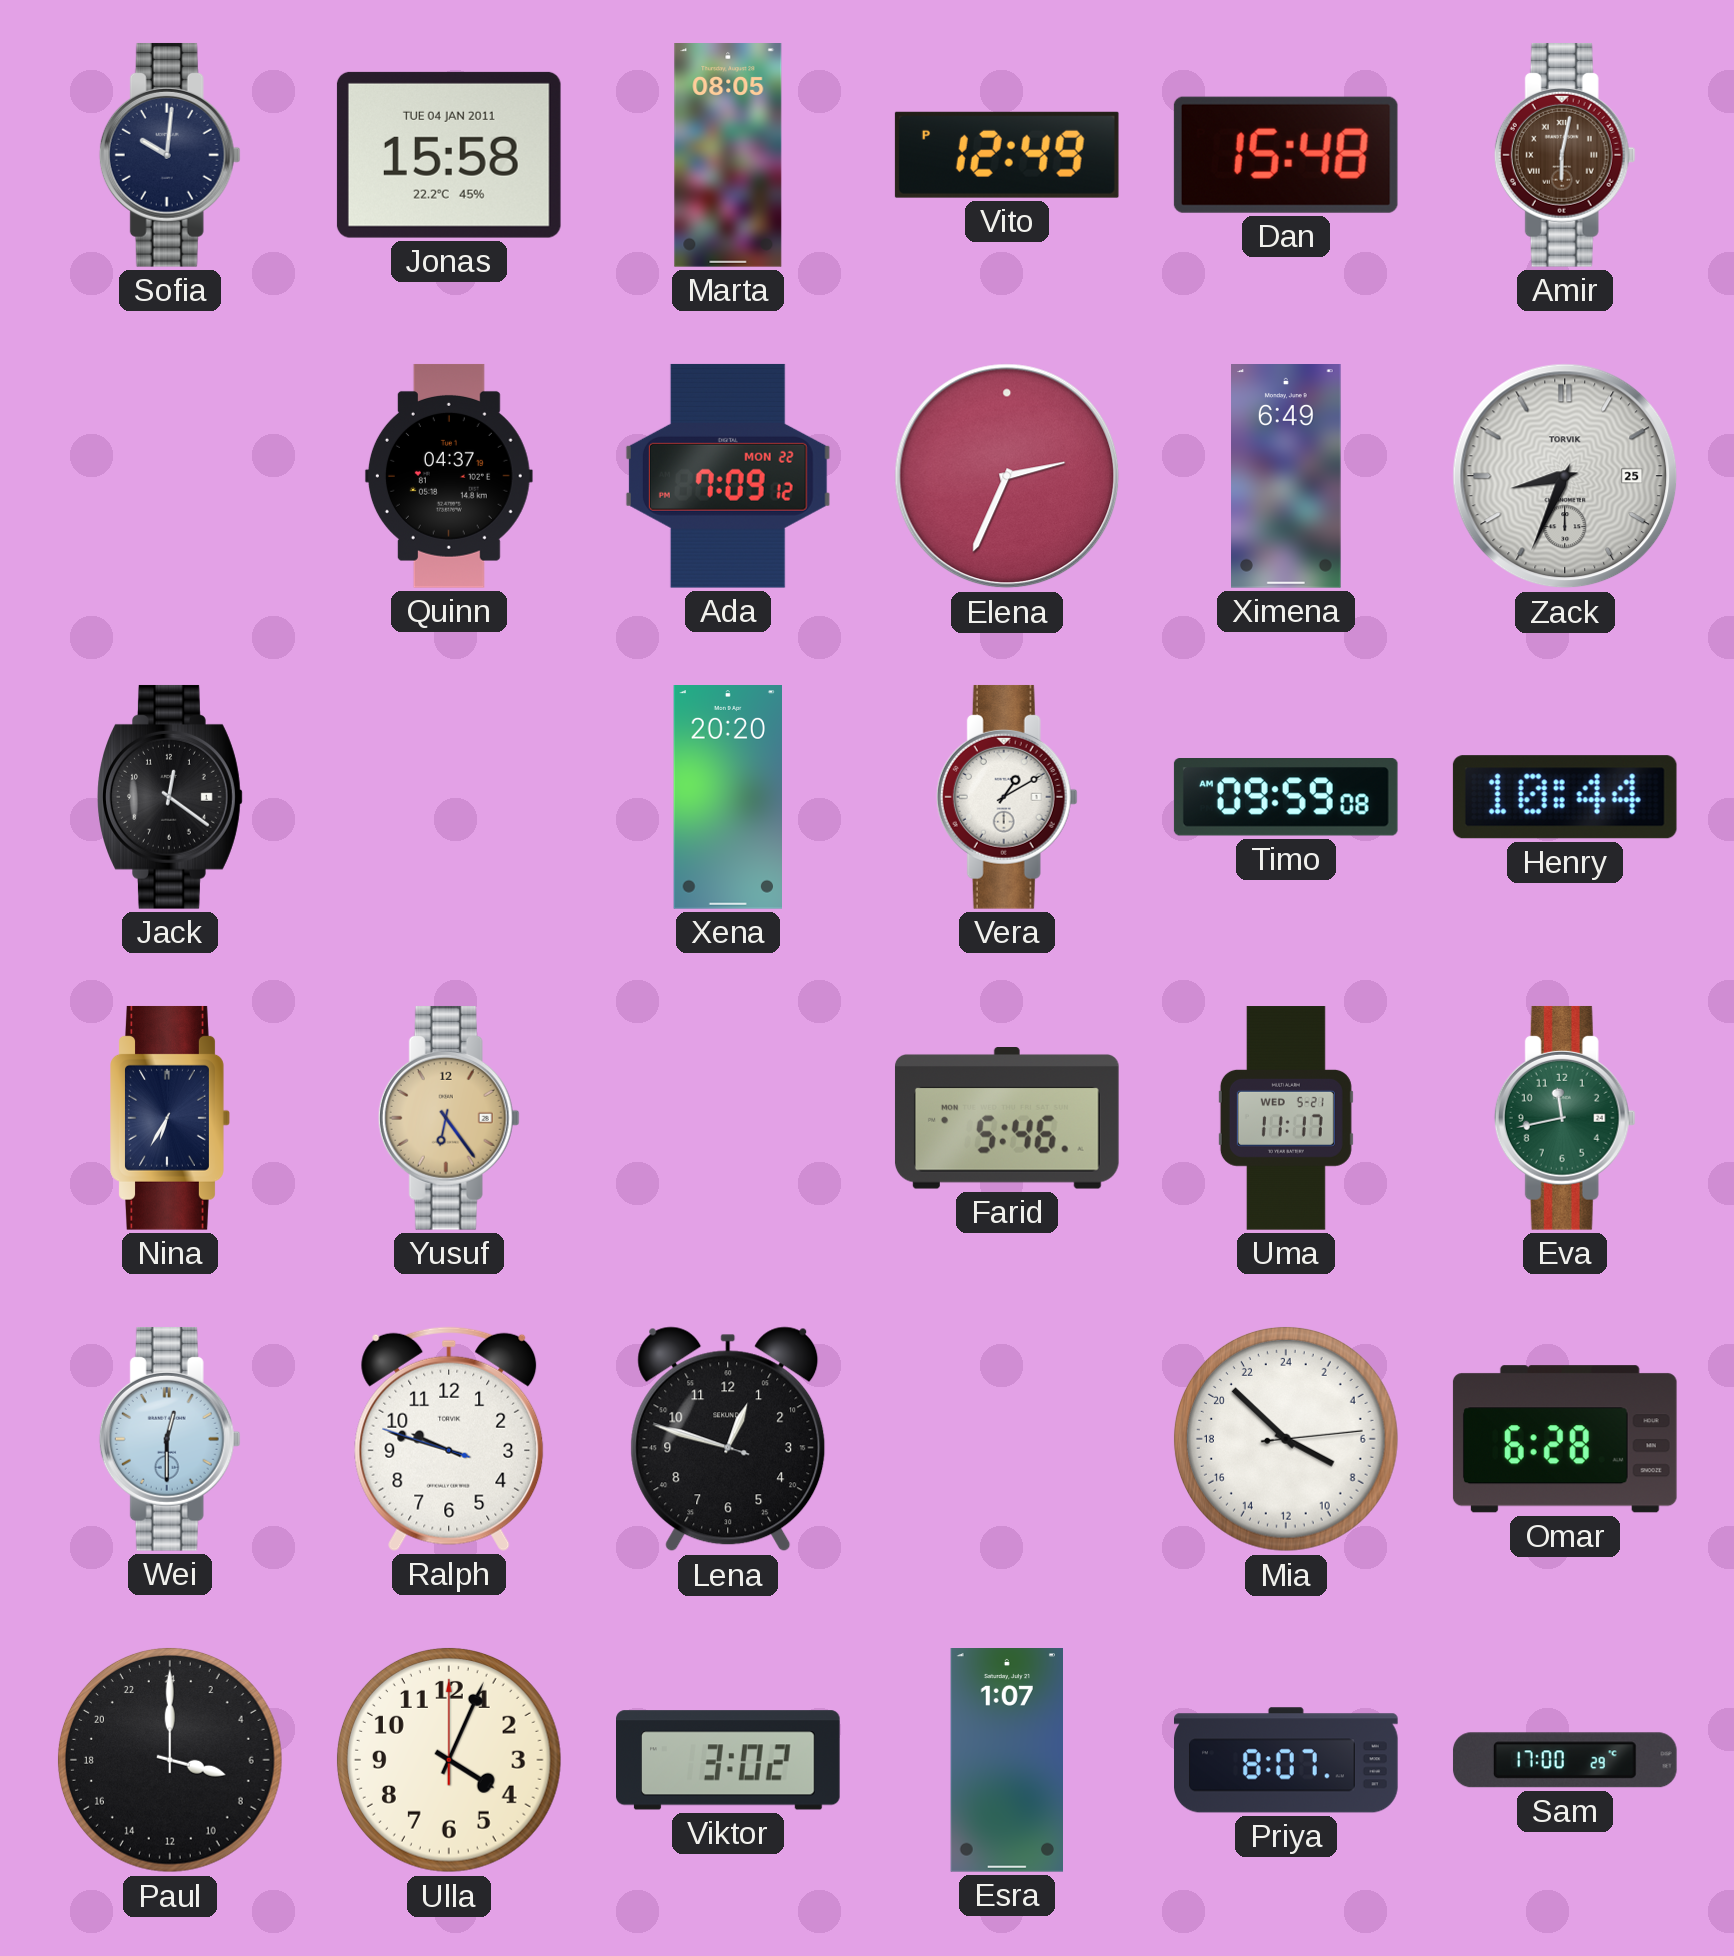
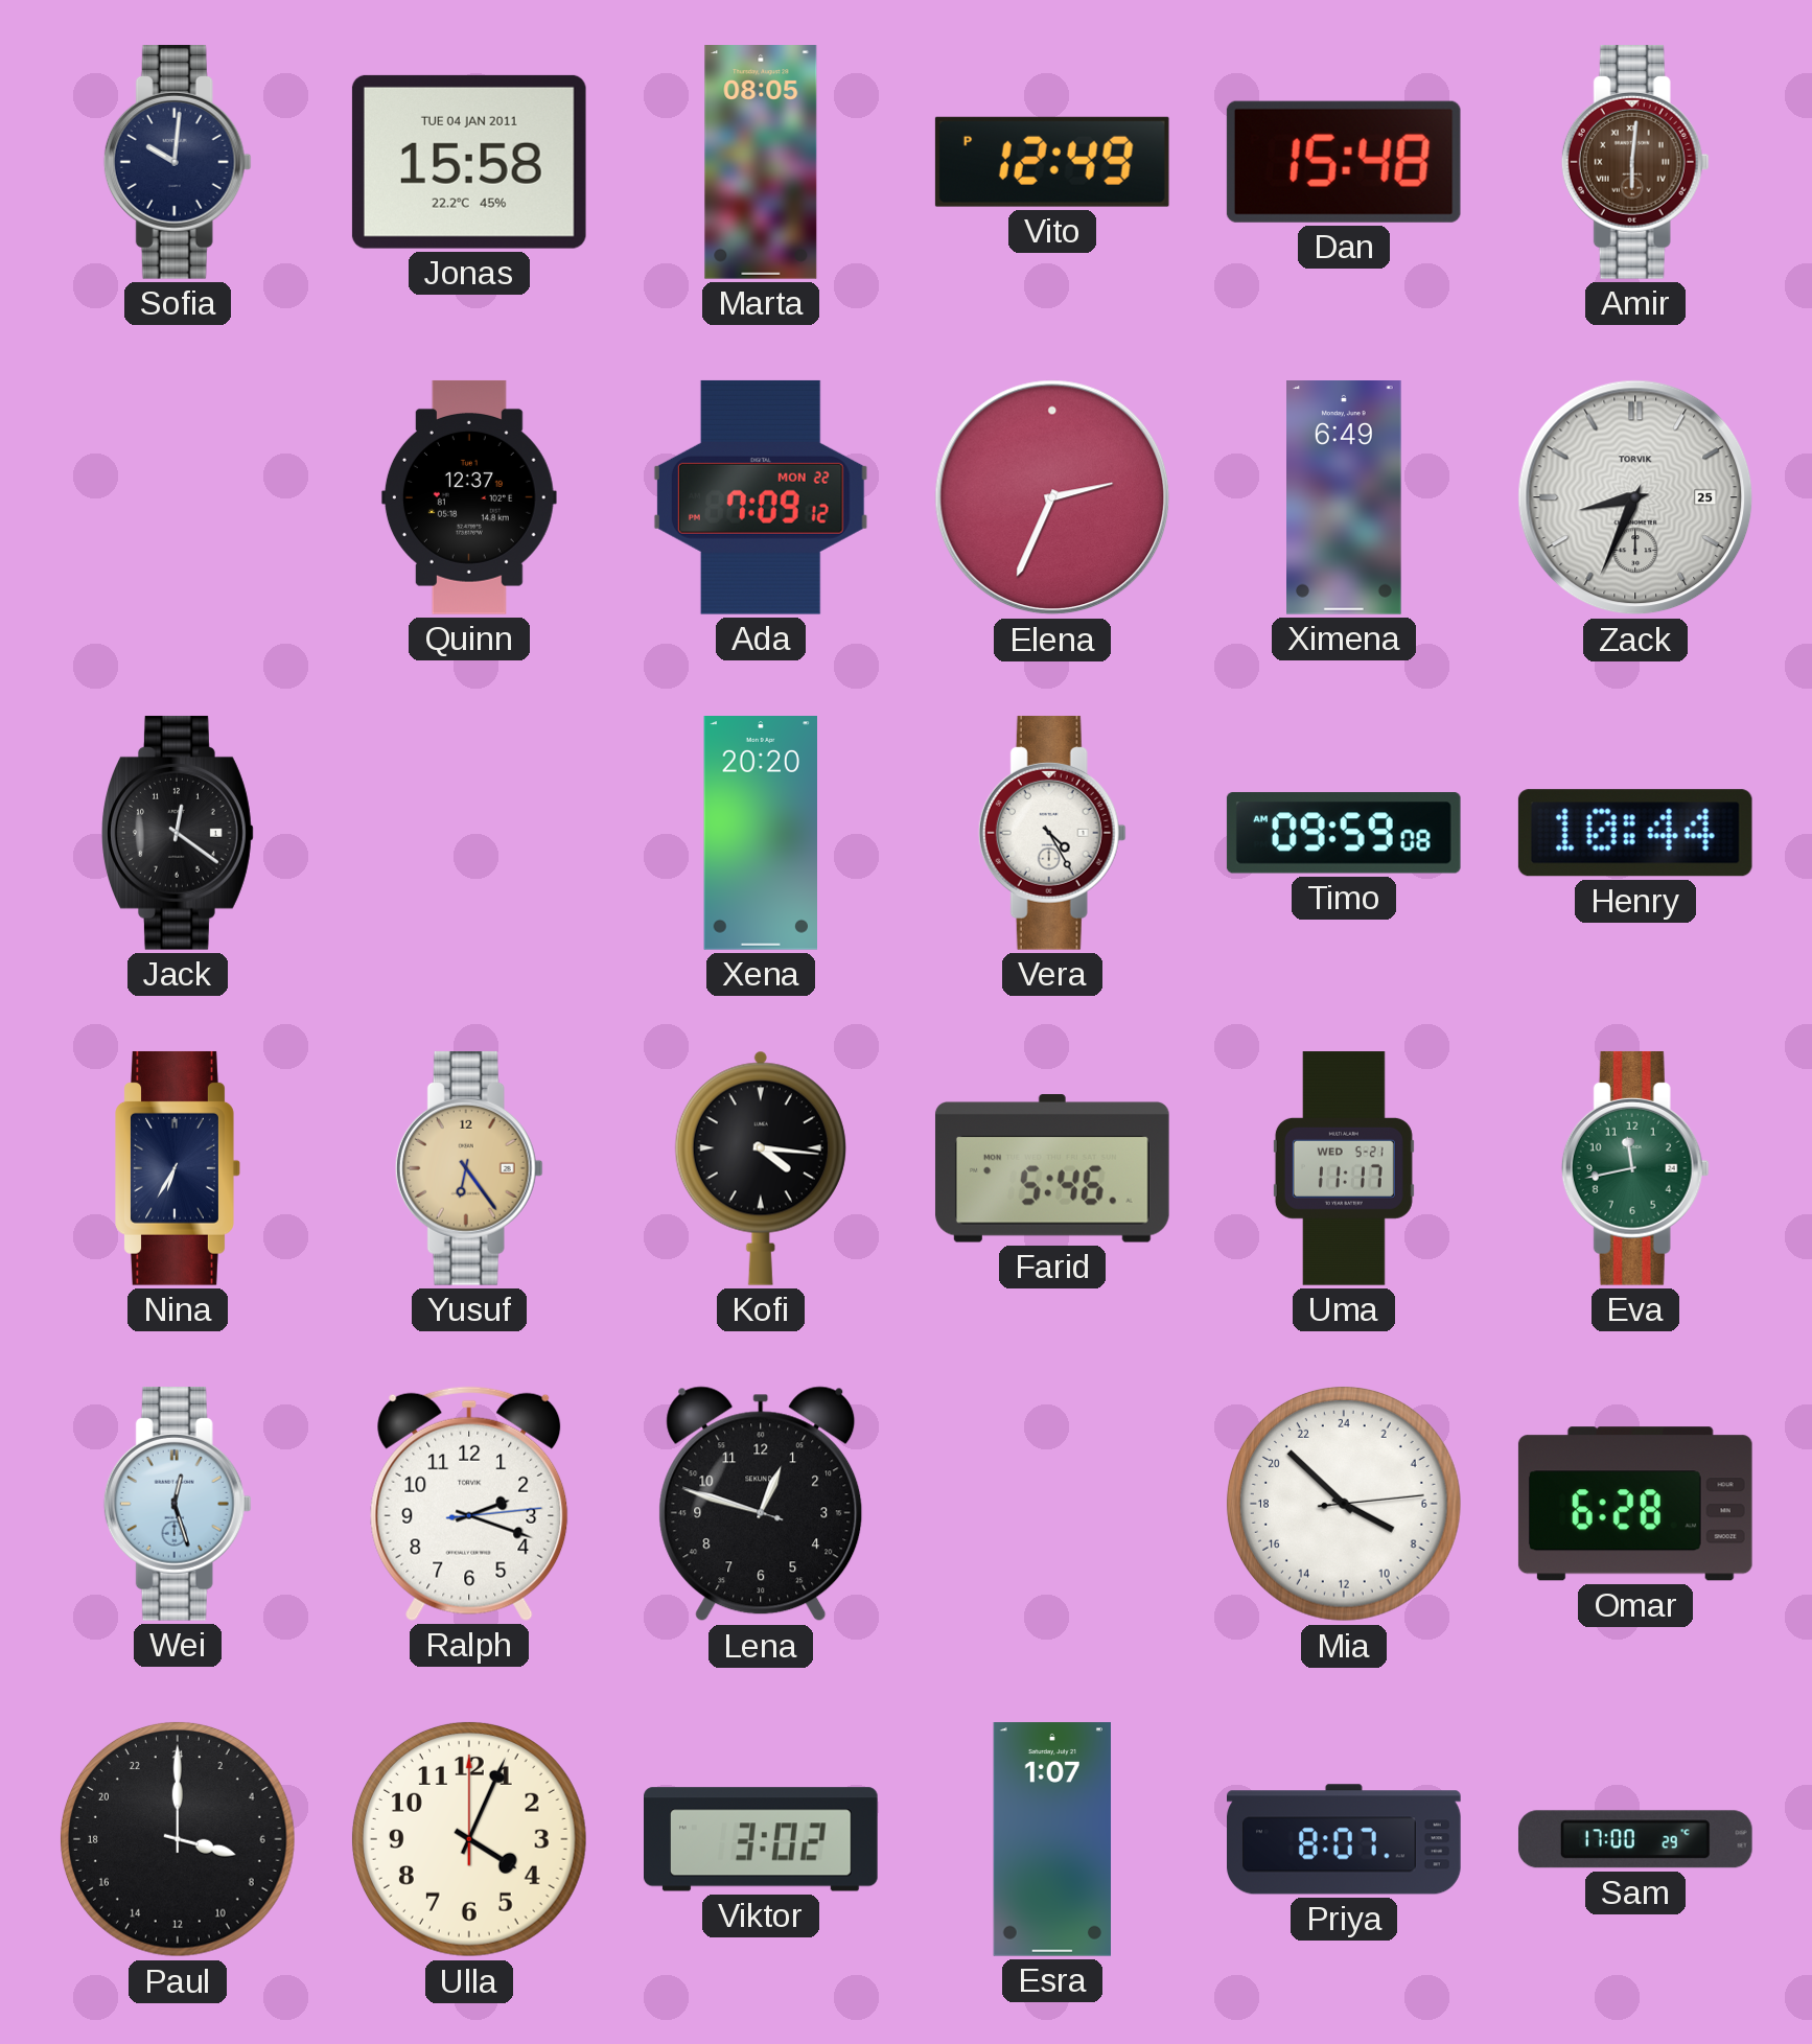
Amir: 6:02 -> 6:01
Quinn: 04:37 -> 12:37
Vera: 1:10 -> 4:25
Kofi: none -> 4:16
Wei: 12:30 -> 12:27
Ralph: 9:47 -> 2:18
